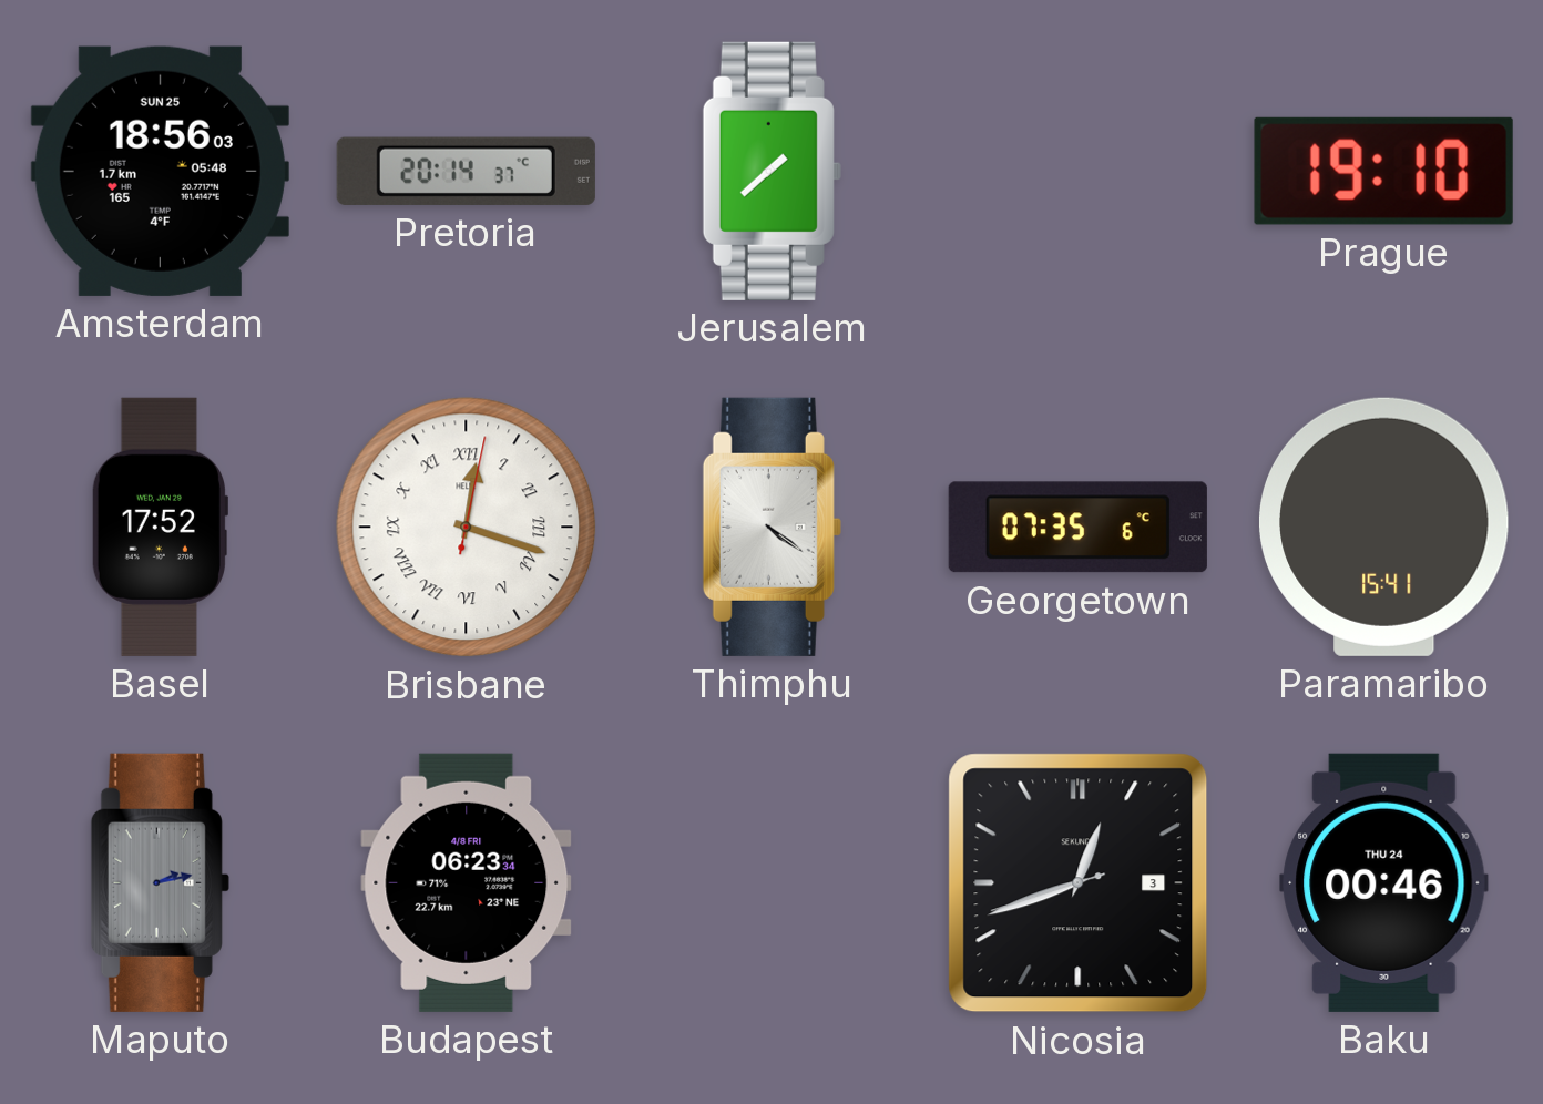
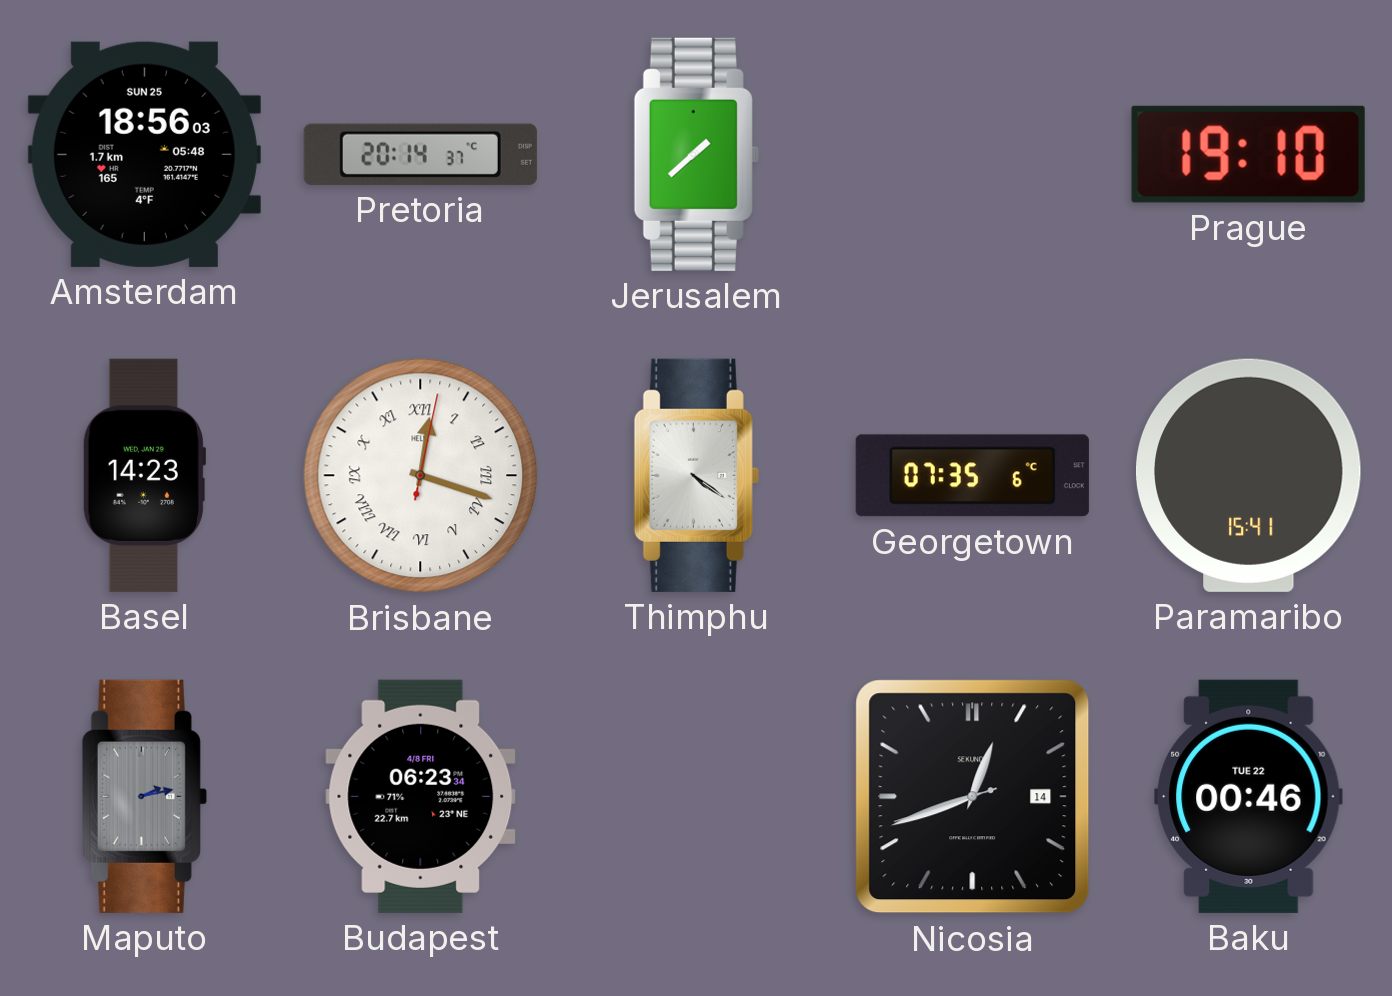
Basel: 17:52 -> 14:23
Nicosia date: 3 -> 14
Baku date: THU 24 -> TUE 22
